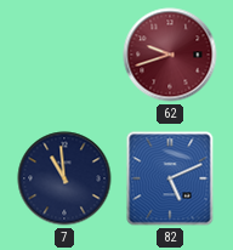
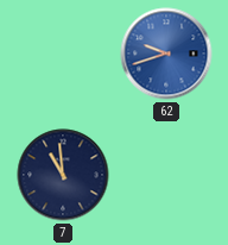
62 dial: burgundy -> blue
82: 5:11 -> none
